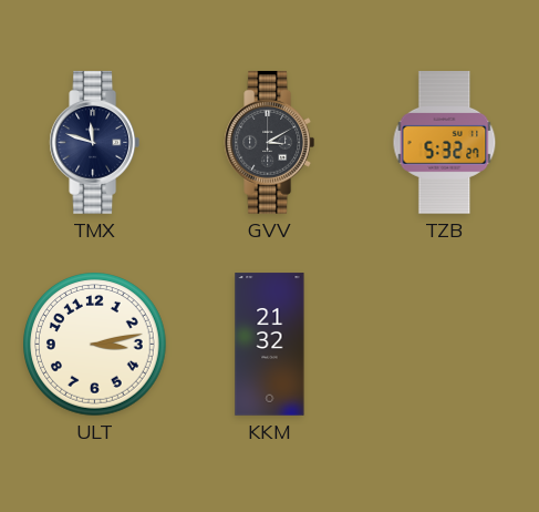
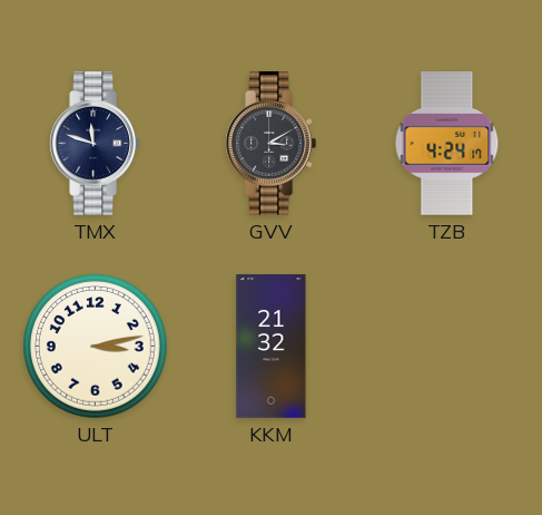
TZB: 5:32 -> 4:24
